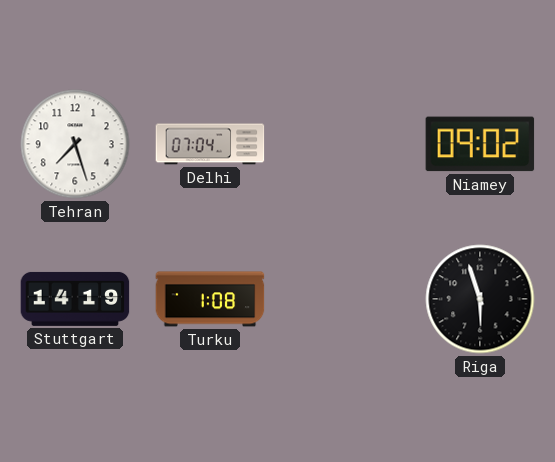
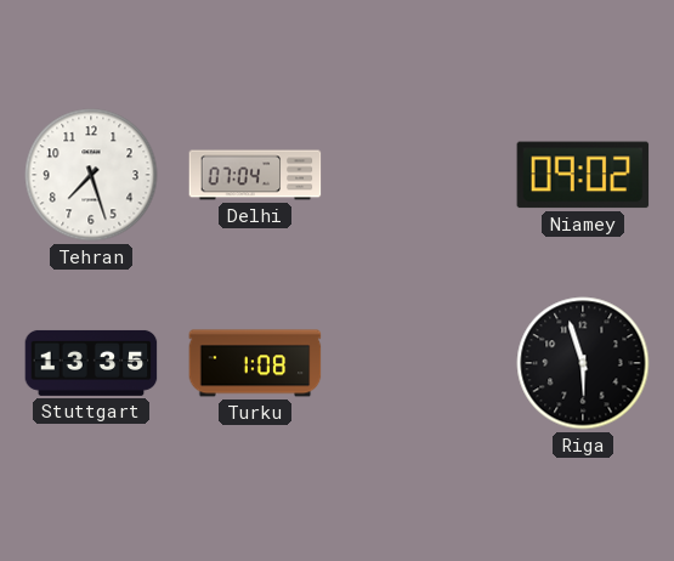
Stuttgart: 14:19 -> 13:35
